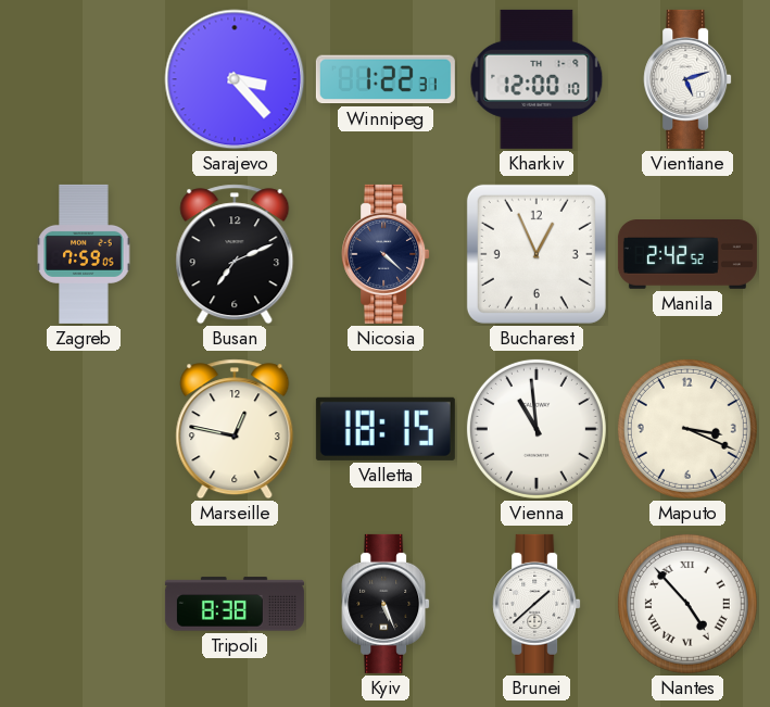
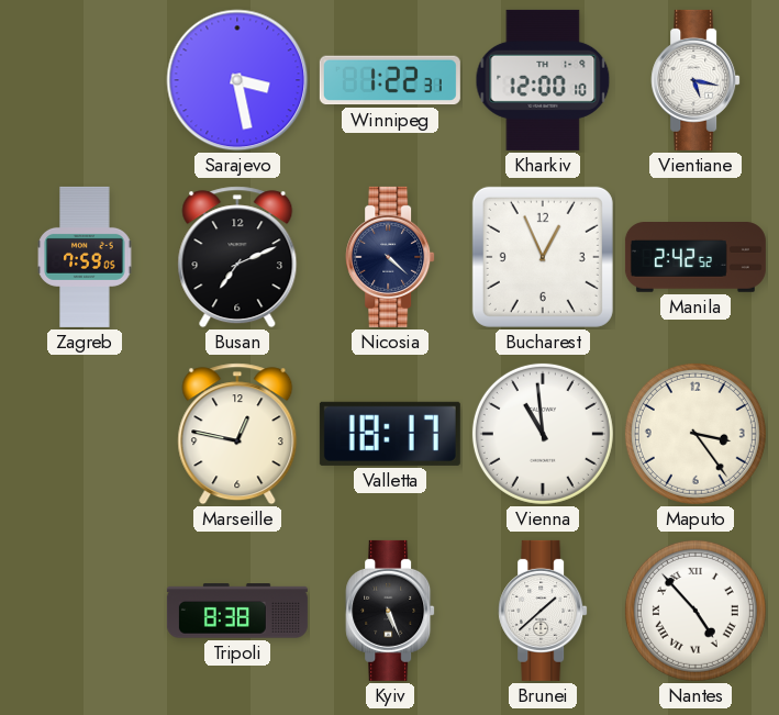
Sarajevo: 3:23 -> 3:28
Vientiane: 5:12 -> 5:17
Valletta: 18:15 -> 18:17
Maputo: 3:19 -> 3:24
